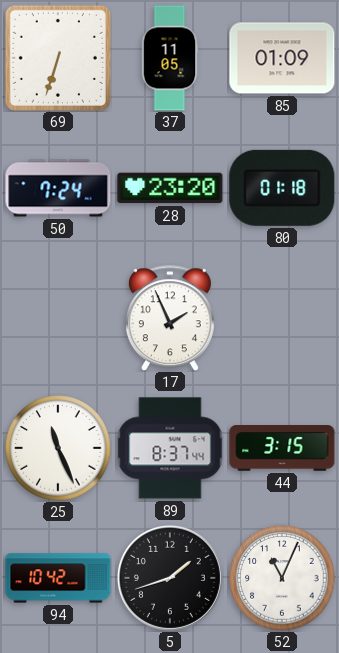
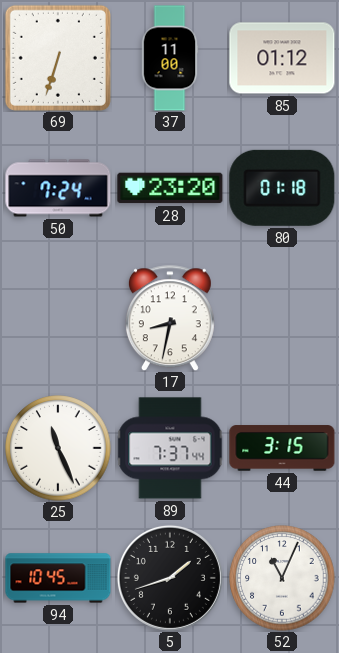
37: 11:05 -> 11:00
85: 01:09 -> 01:12
17: 1:56 -> 8:32
89: 8:37 -> 7:37
94: 10:42 -> 10:45
